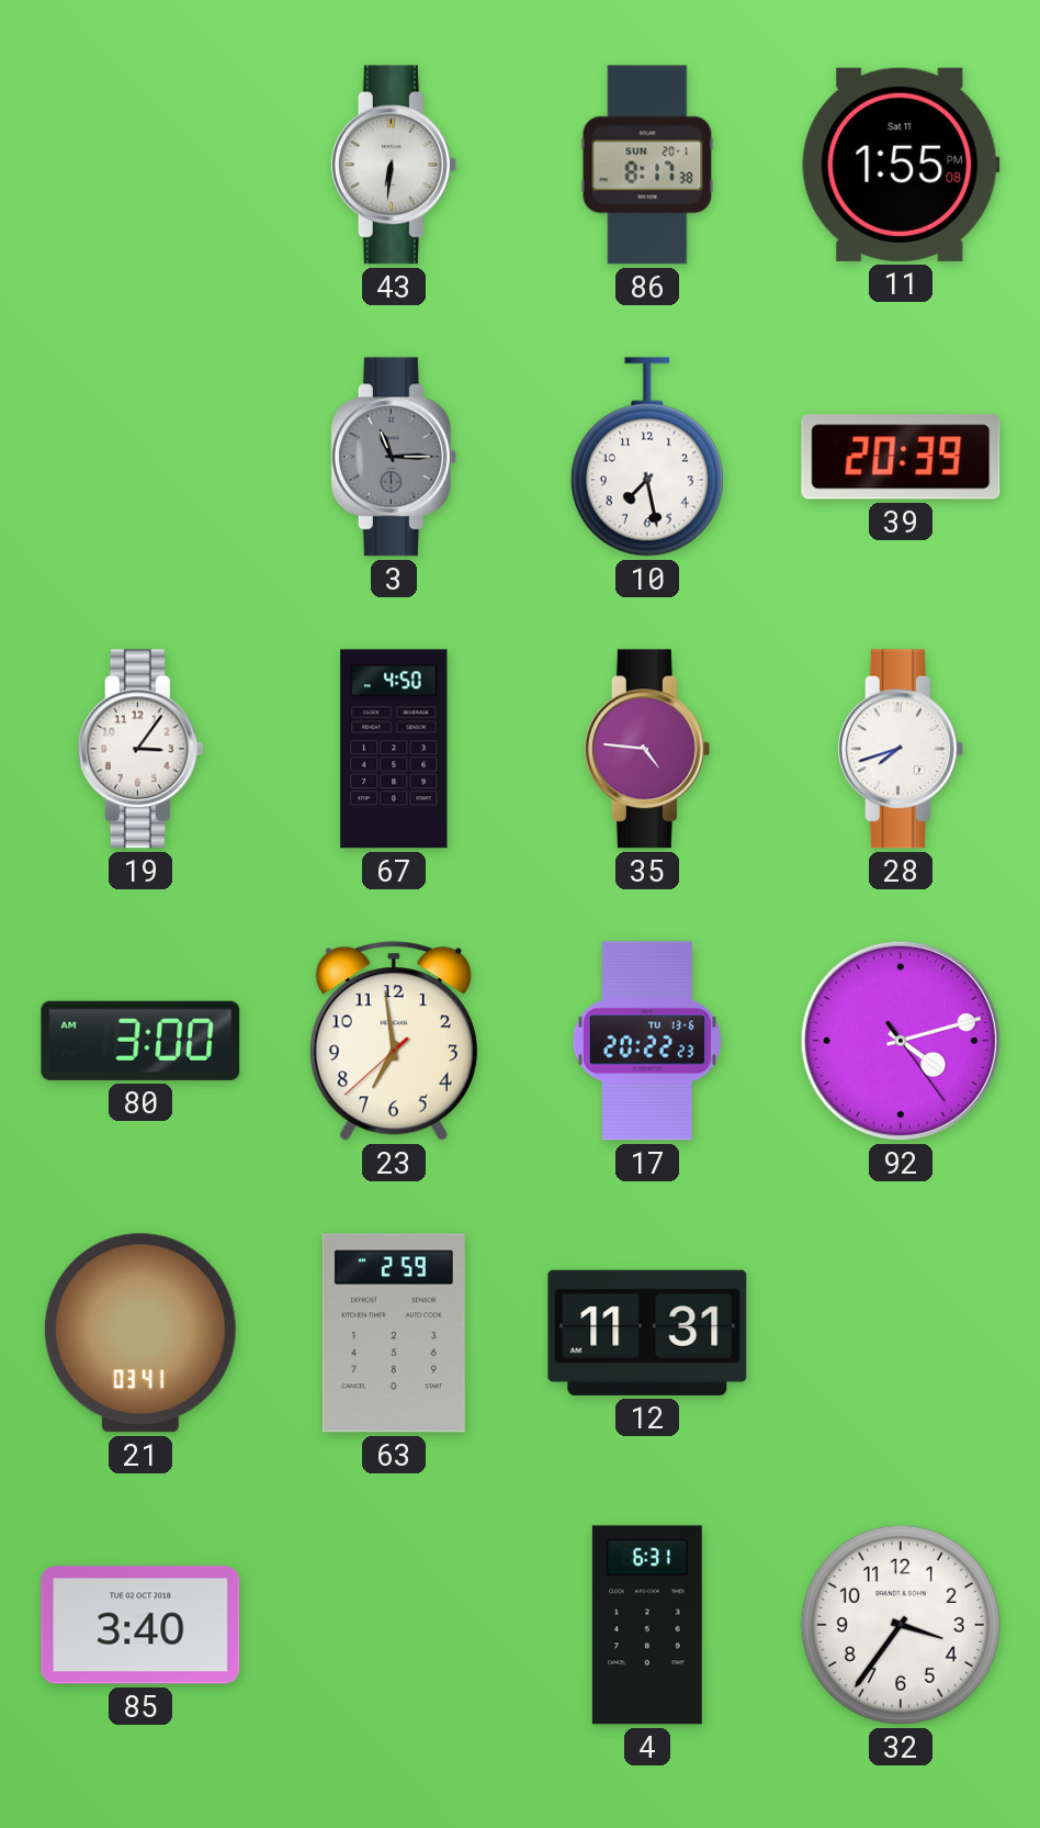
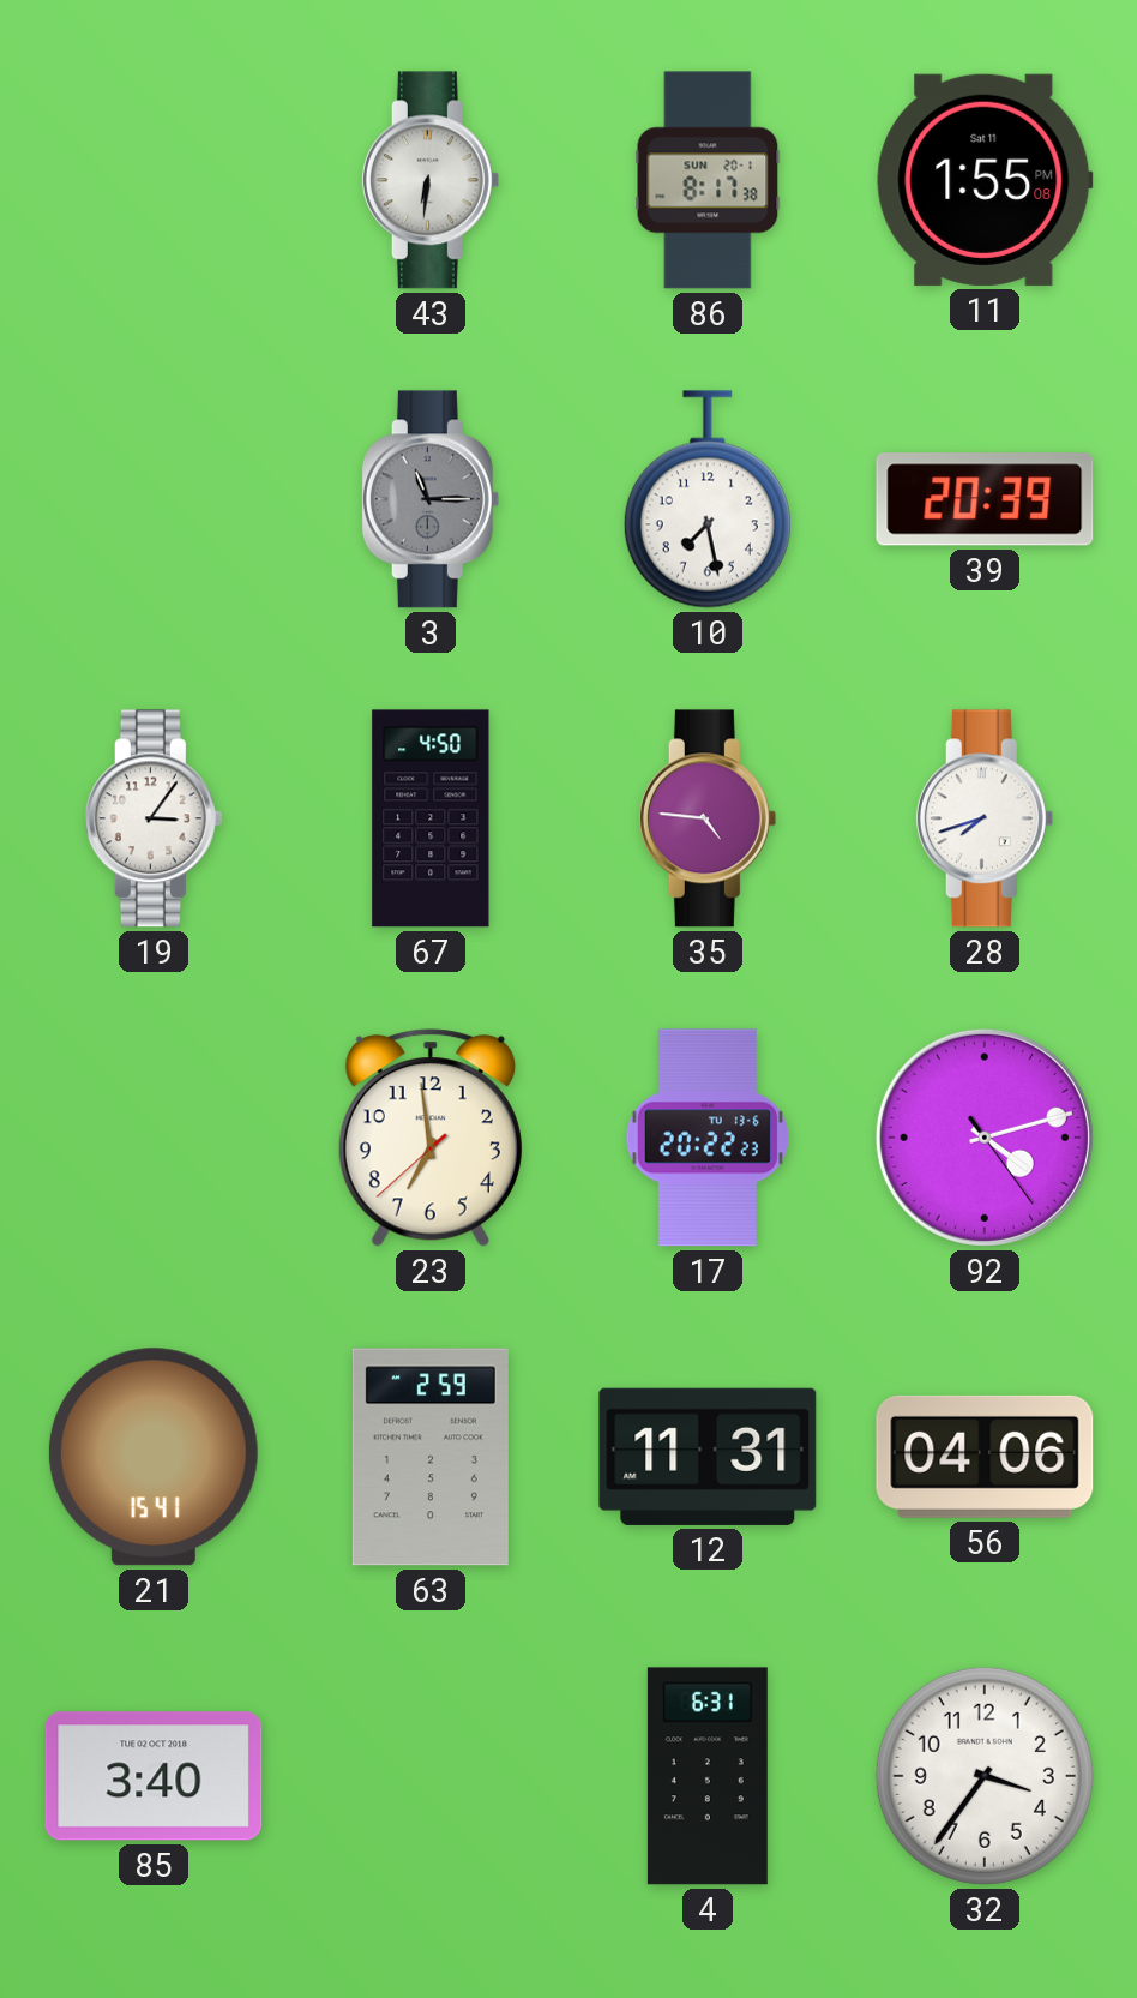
80: 3:00 -> none
21: 03:41 -> 15:41
56: none -> 04:06
